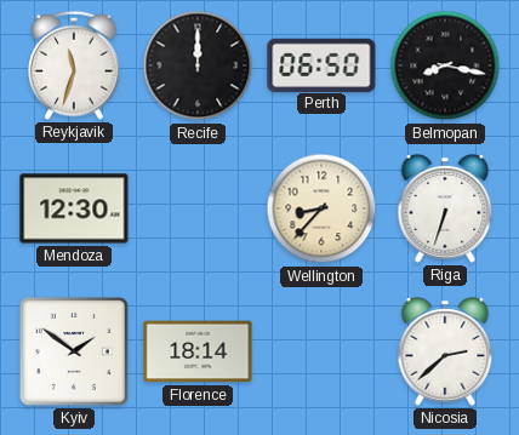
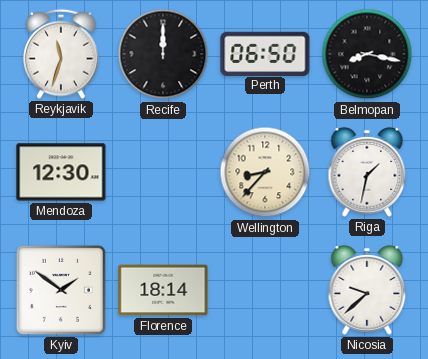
Riga: 6:33 -> 1:32
Nicosia: 2:38 -> 9:38
